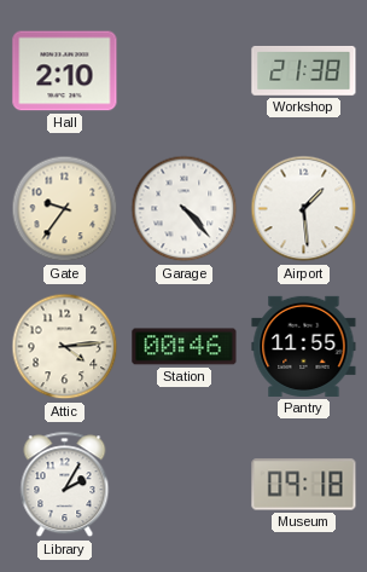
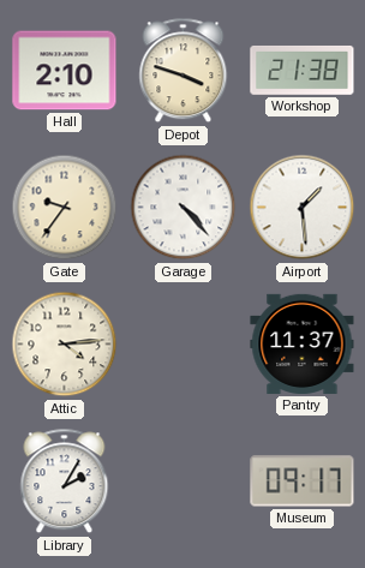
Depot: none -> 3:48
Station: 00:46 -> none
Pantry: 11:55 -> 11:37
Museum: 09:18 -> 09:17
